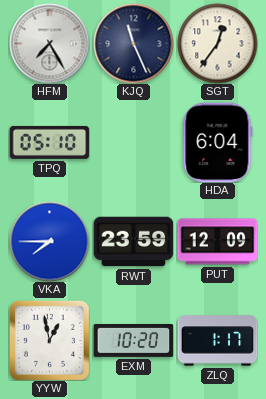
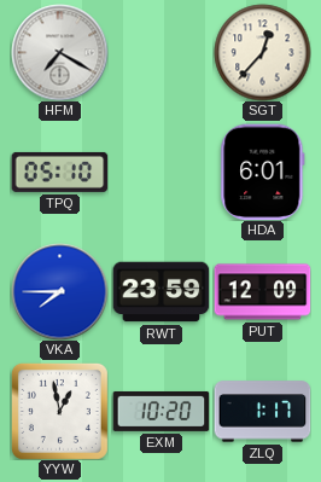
HFM: 7:25 -> 7:20
KJQ: 11:26 -> none
SGT: 12:36 -> 12:37
HDA: 6:04 -> 6:01
